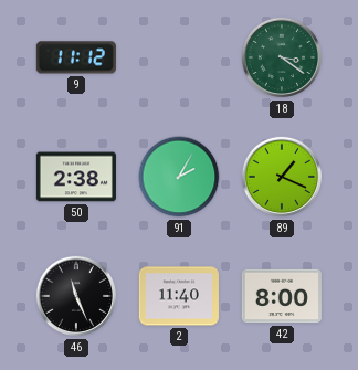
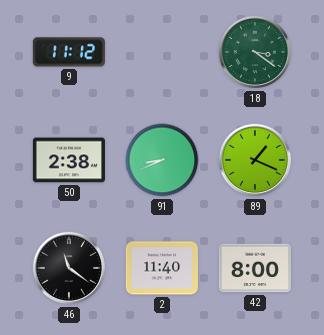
91: 2:05 -> 8:41
46: 11:26 -> 11:21
